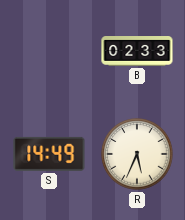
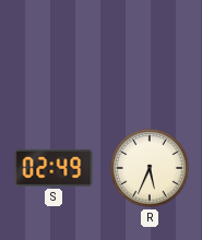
B: 02:33 -> none
S: 14:49 -> 02:49
